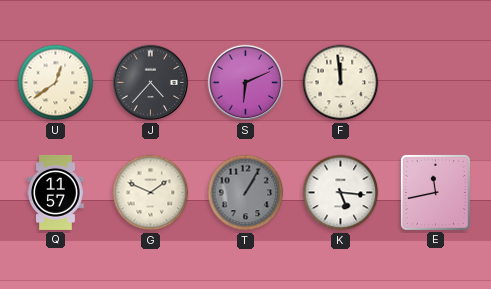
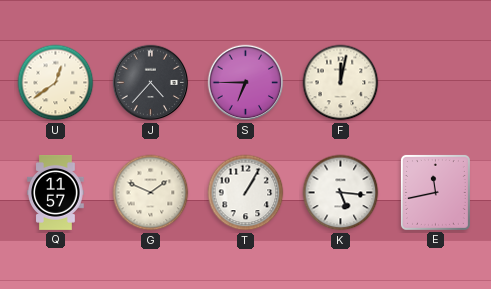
S: 6:11 -> 6:45
F: 11:59 -> 12:02
T dial: grey -> white
